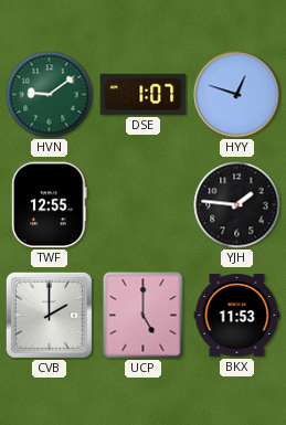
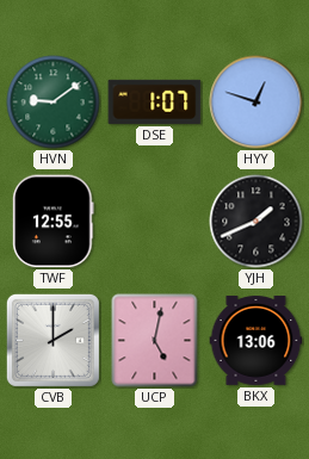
YJH: 1:46 -> 1:41
UCP: 5:00 -> 5:02
BKX: 11:53 -> 13:06
